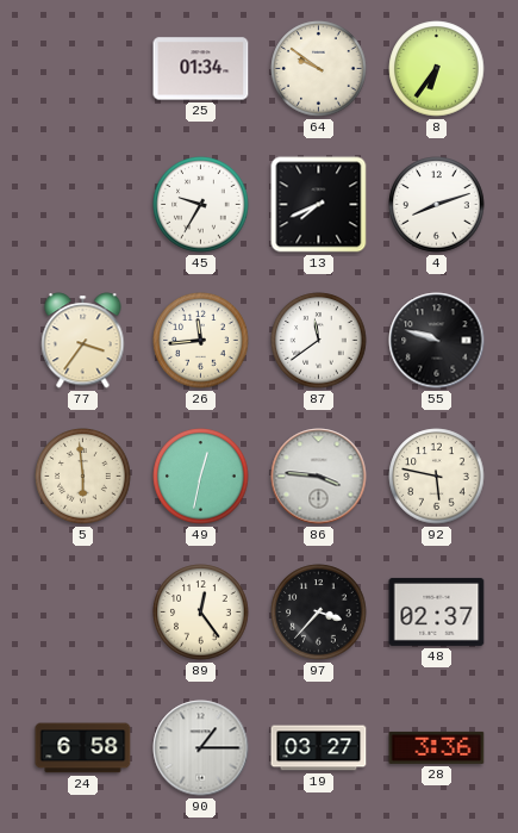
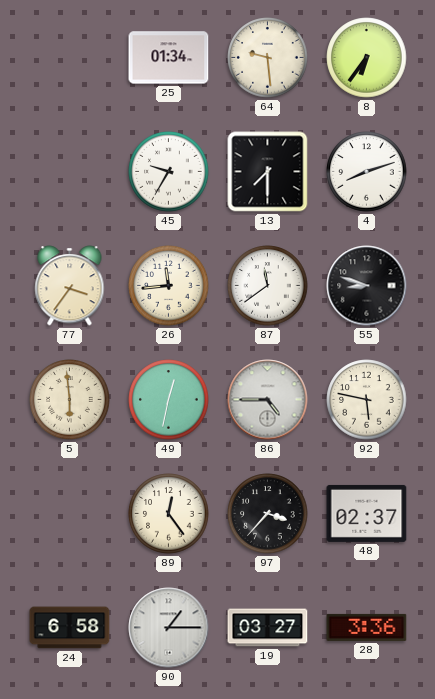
64: 9:51 -> 9:29
13: 7:41 -> 7:30
55: 9:48 -> 8:48
86: 3:46 -> 4:45
